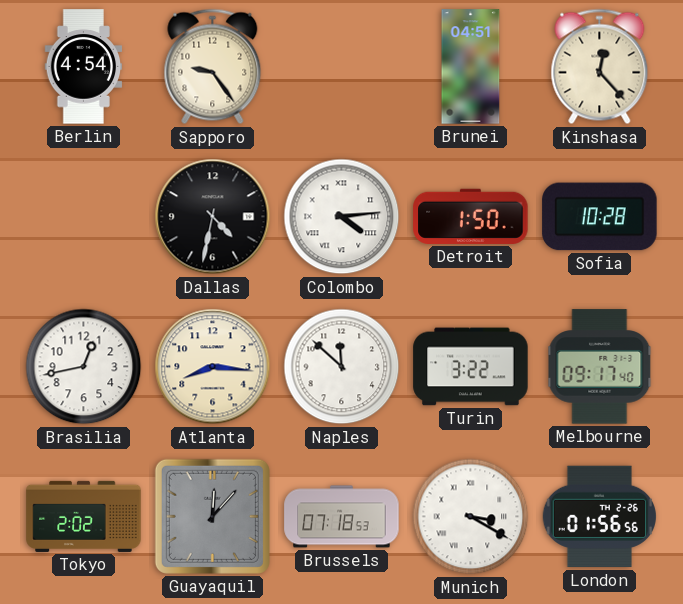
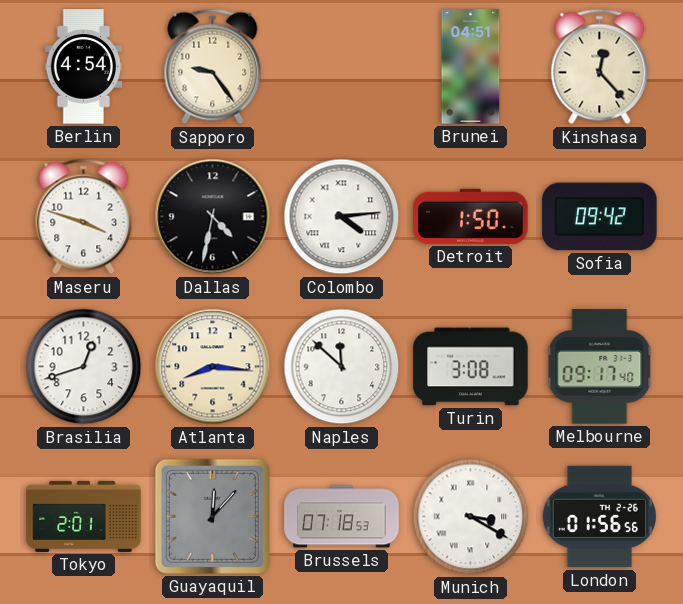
Maseru: none -> 3:48
Sofia: 10:28 -> 09:42
Brasilia: 12:43 -> 12:42
Turin: 3:22 -> 3:08
Tokyo: 2:02 -> 2:01
